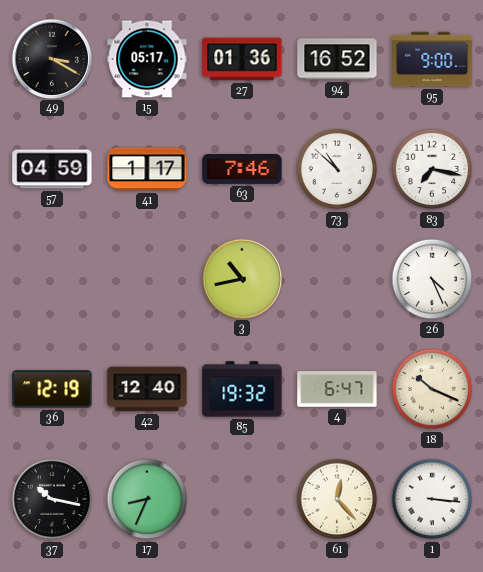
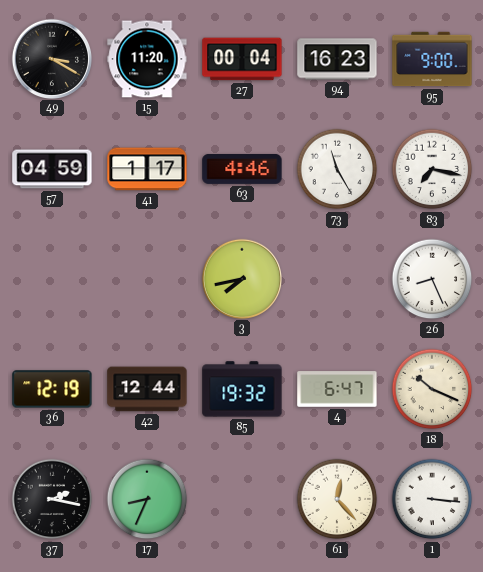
15: 05:17 -> 11:20
27: 01:36 -> 00:04
94: 16:52 -> 16:23
63: 7:46 -> 4:46
73: 10:52 -> 11:25
3: 10:43 -> 7:43
26: 4:26 -> 8:26
42: 12:40 -> 12:44
37: 10:17 -> 2:17
